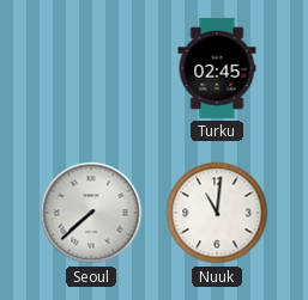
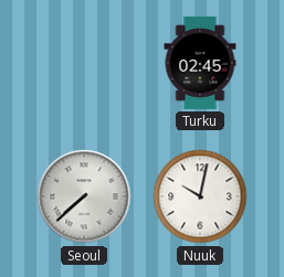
Nuuk: 11:01 -> 10:02
